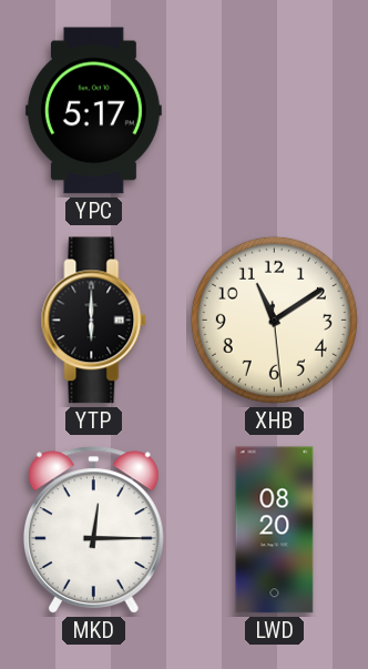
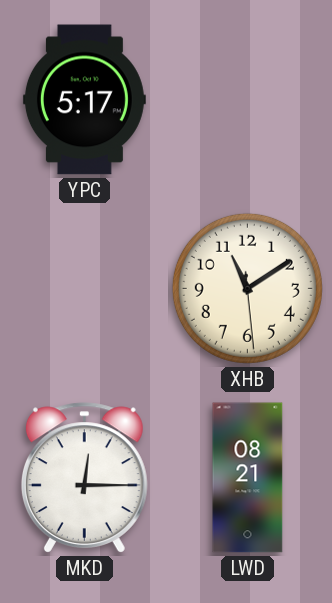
YTP: 6:00 -> none
LWD: 08:20 -> 08:21
